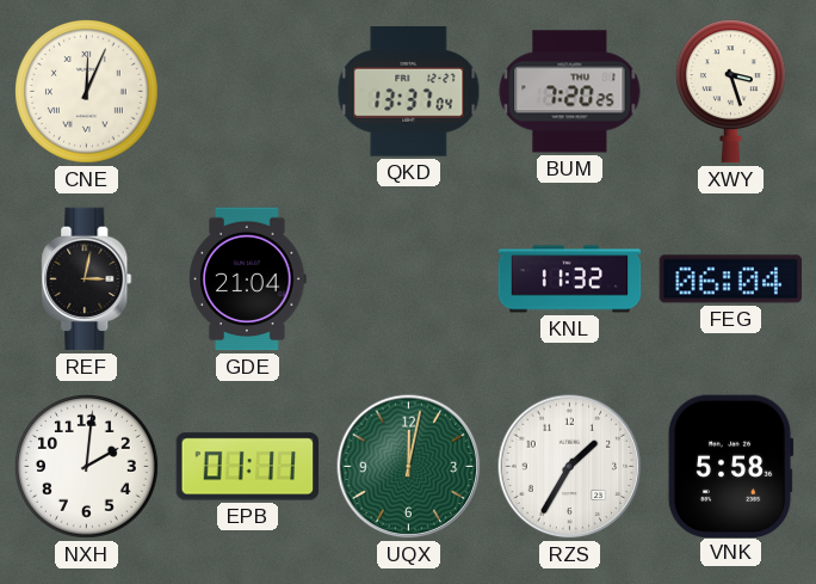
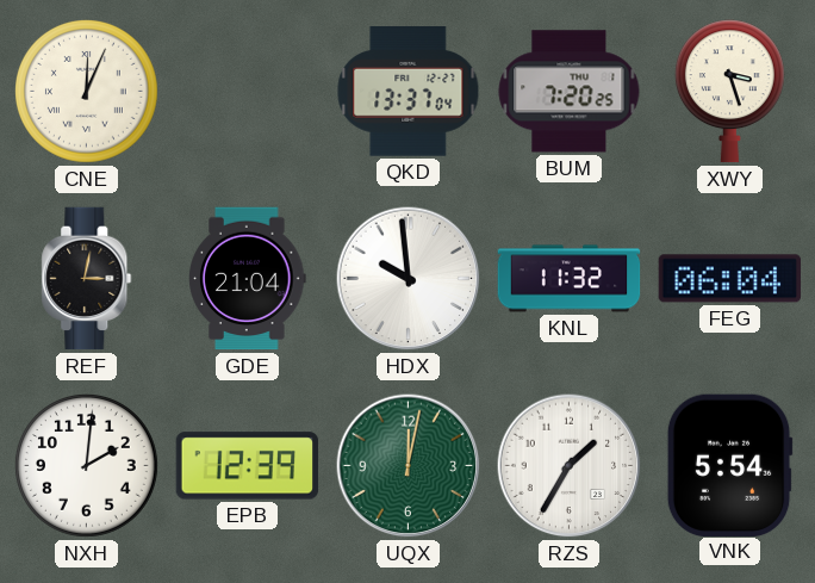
HDX: none -> 9:59
EPB: 01:11 -> 12:39
VNK: 5:58 -> 5:54
